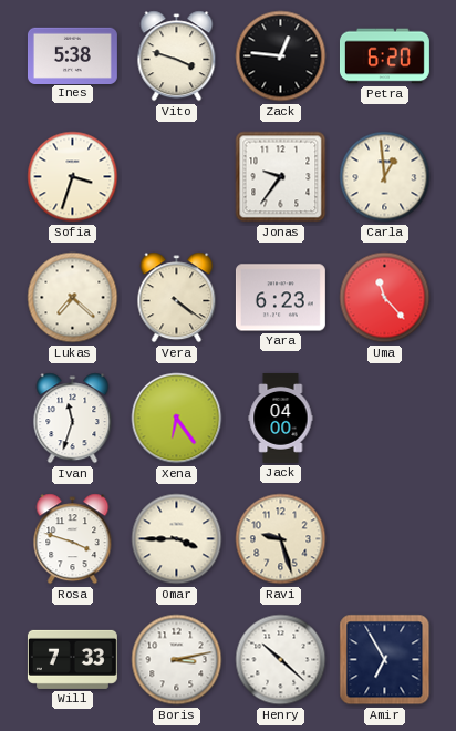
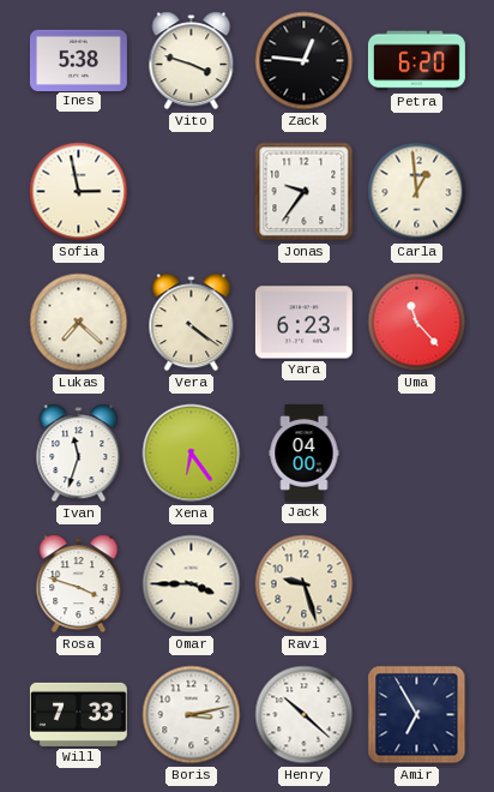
Sofia: 3:33 -> 2:58
